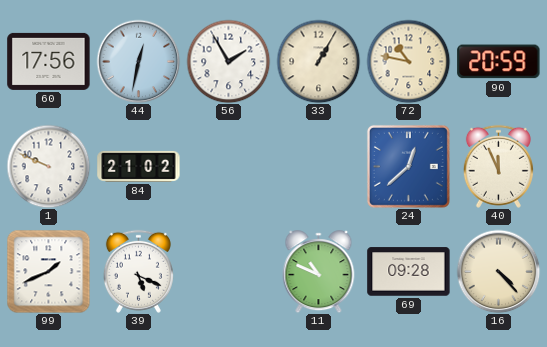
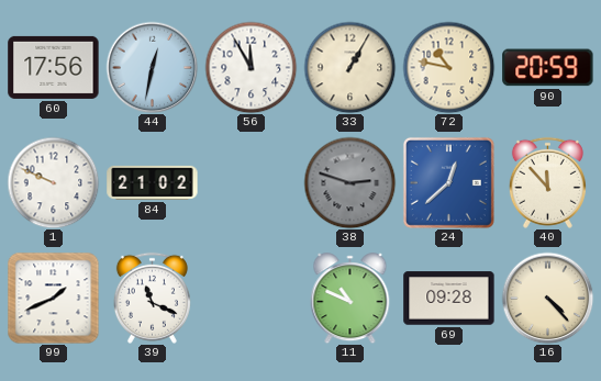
56: 1:55 -> 11:55
38: none -> 2:48
40: 11:56 -> 11:53
39: 5:19 -> 11:19
